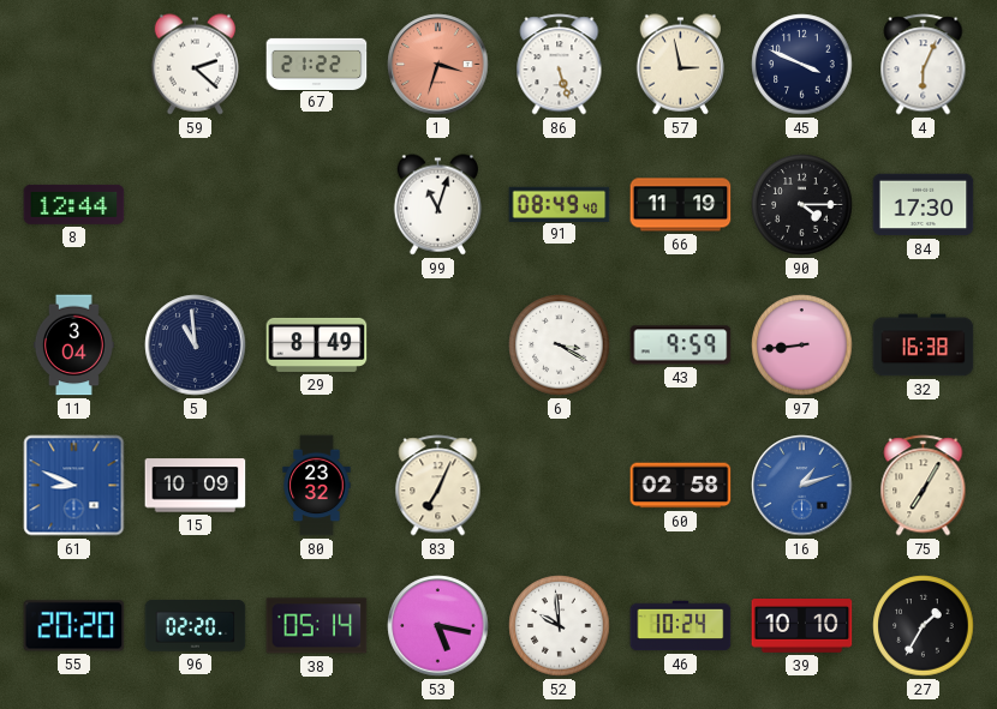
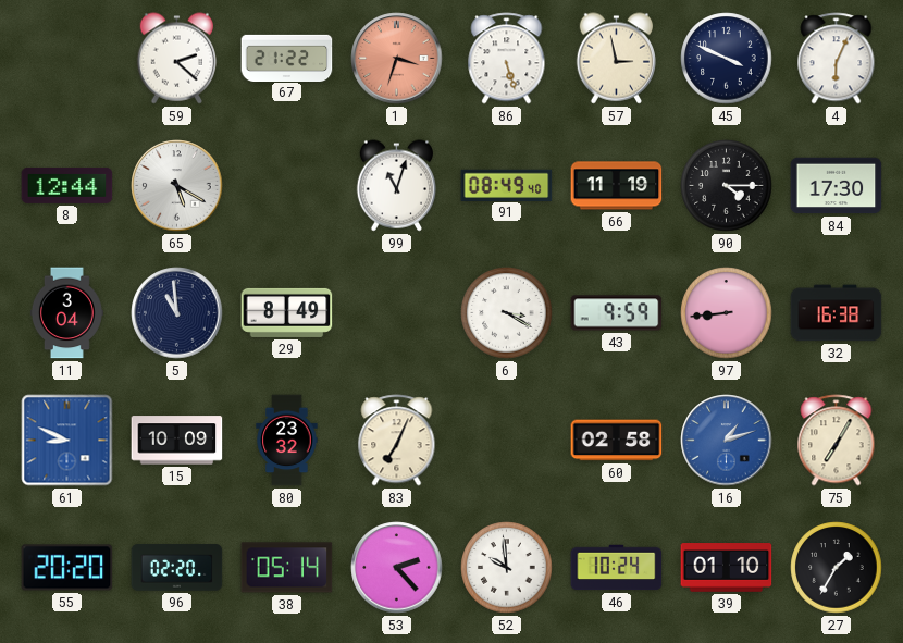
65: none -> 5:20
53: 5:17 -> 2:23
39: 10:10 -> 01:10
